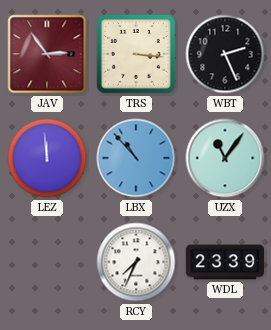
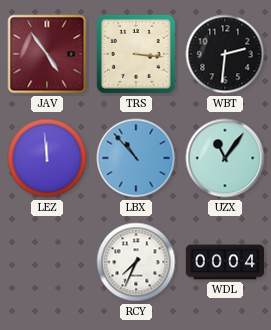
JAV: 2:54 -> 4:54
WBT: 2:26 -> 2:31
WDL: 23:39 -> 00:04
